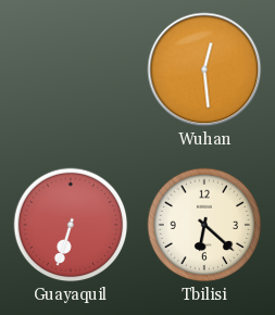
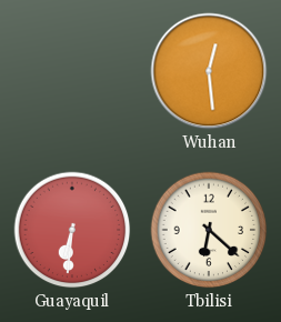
Guayaquil: 6:33 -> 6:31
